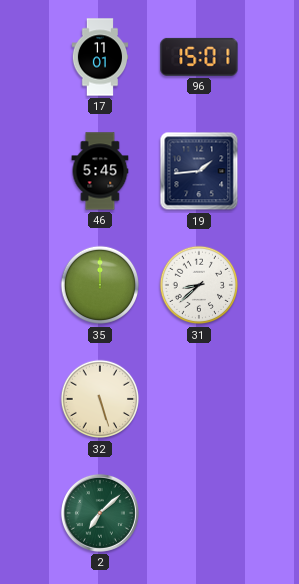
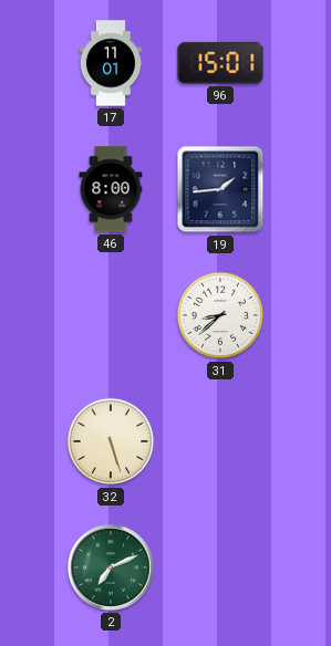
46: 5:45 -> 8:00
35: 12:00 -> none
2: 7:08 -> 7:11
